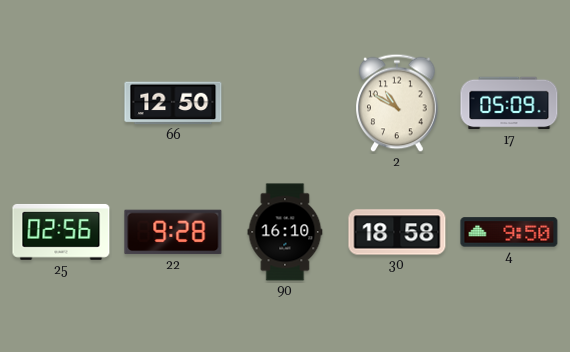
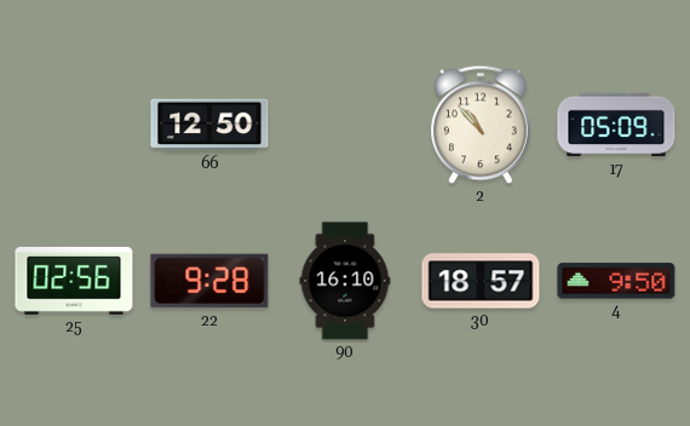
2: 10:50 -> 10:53
30: 18:58 -> 18:57
